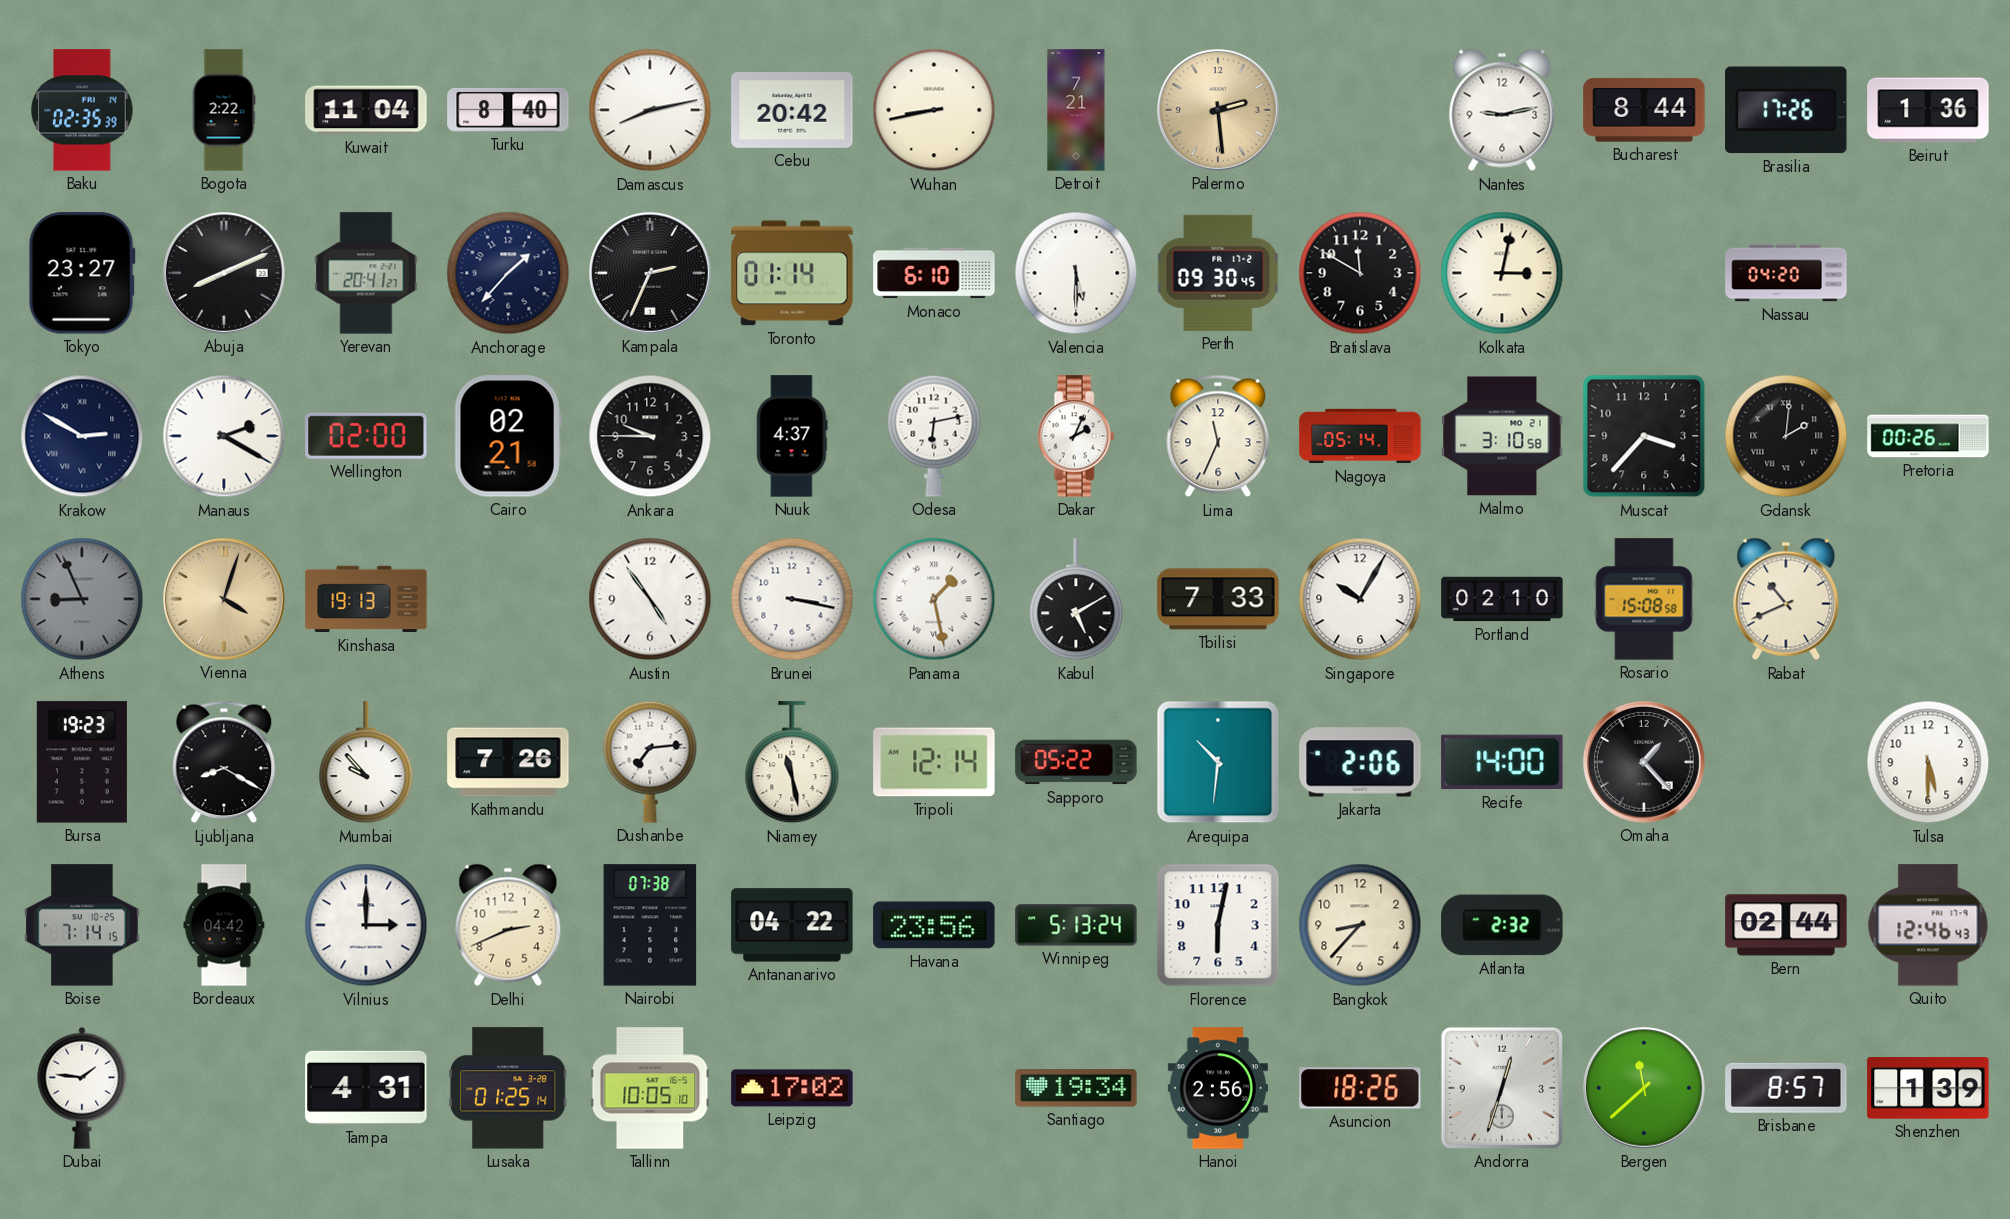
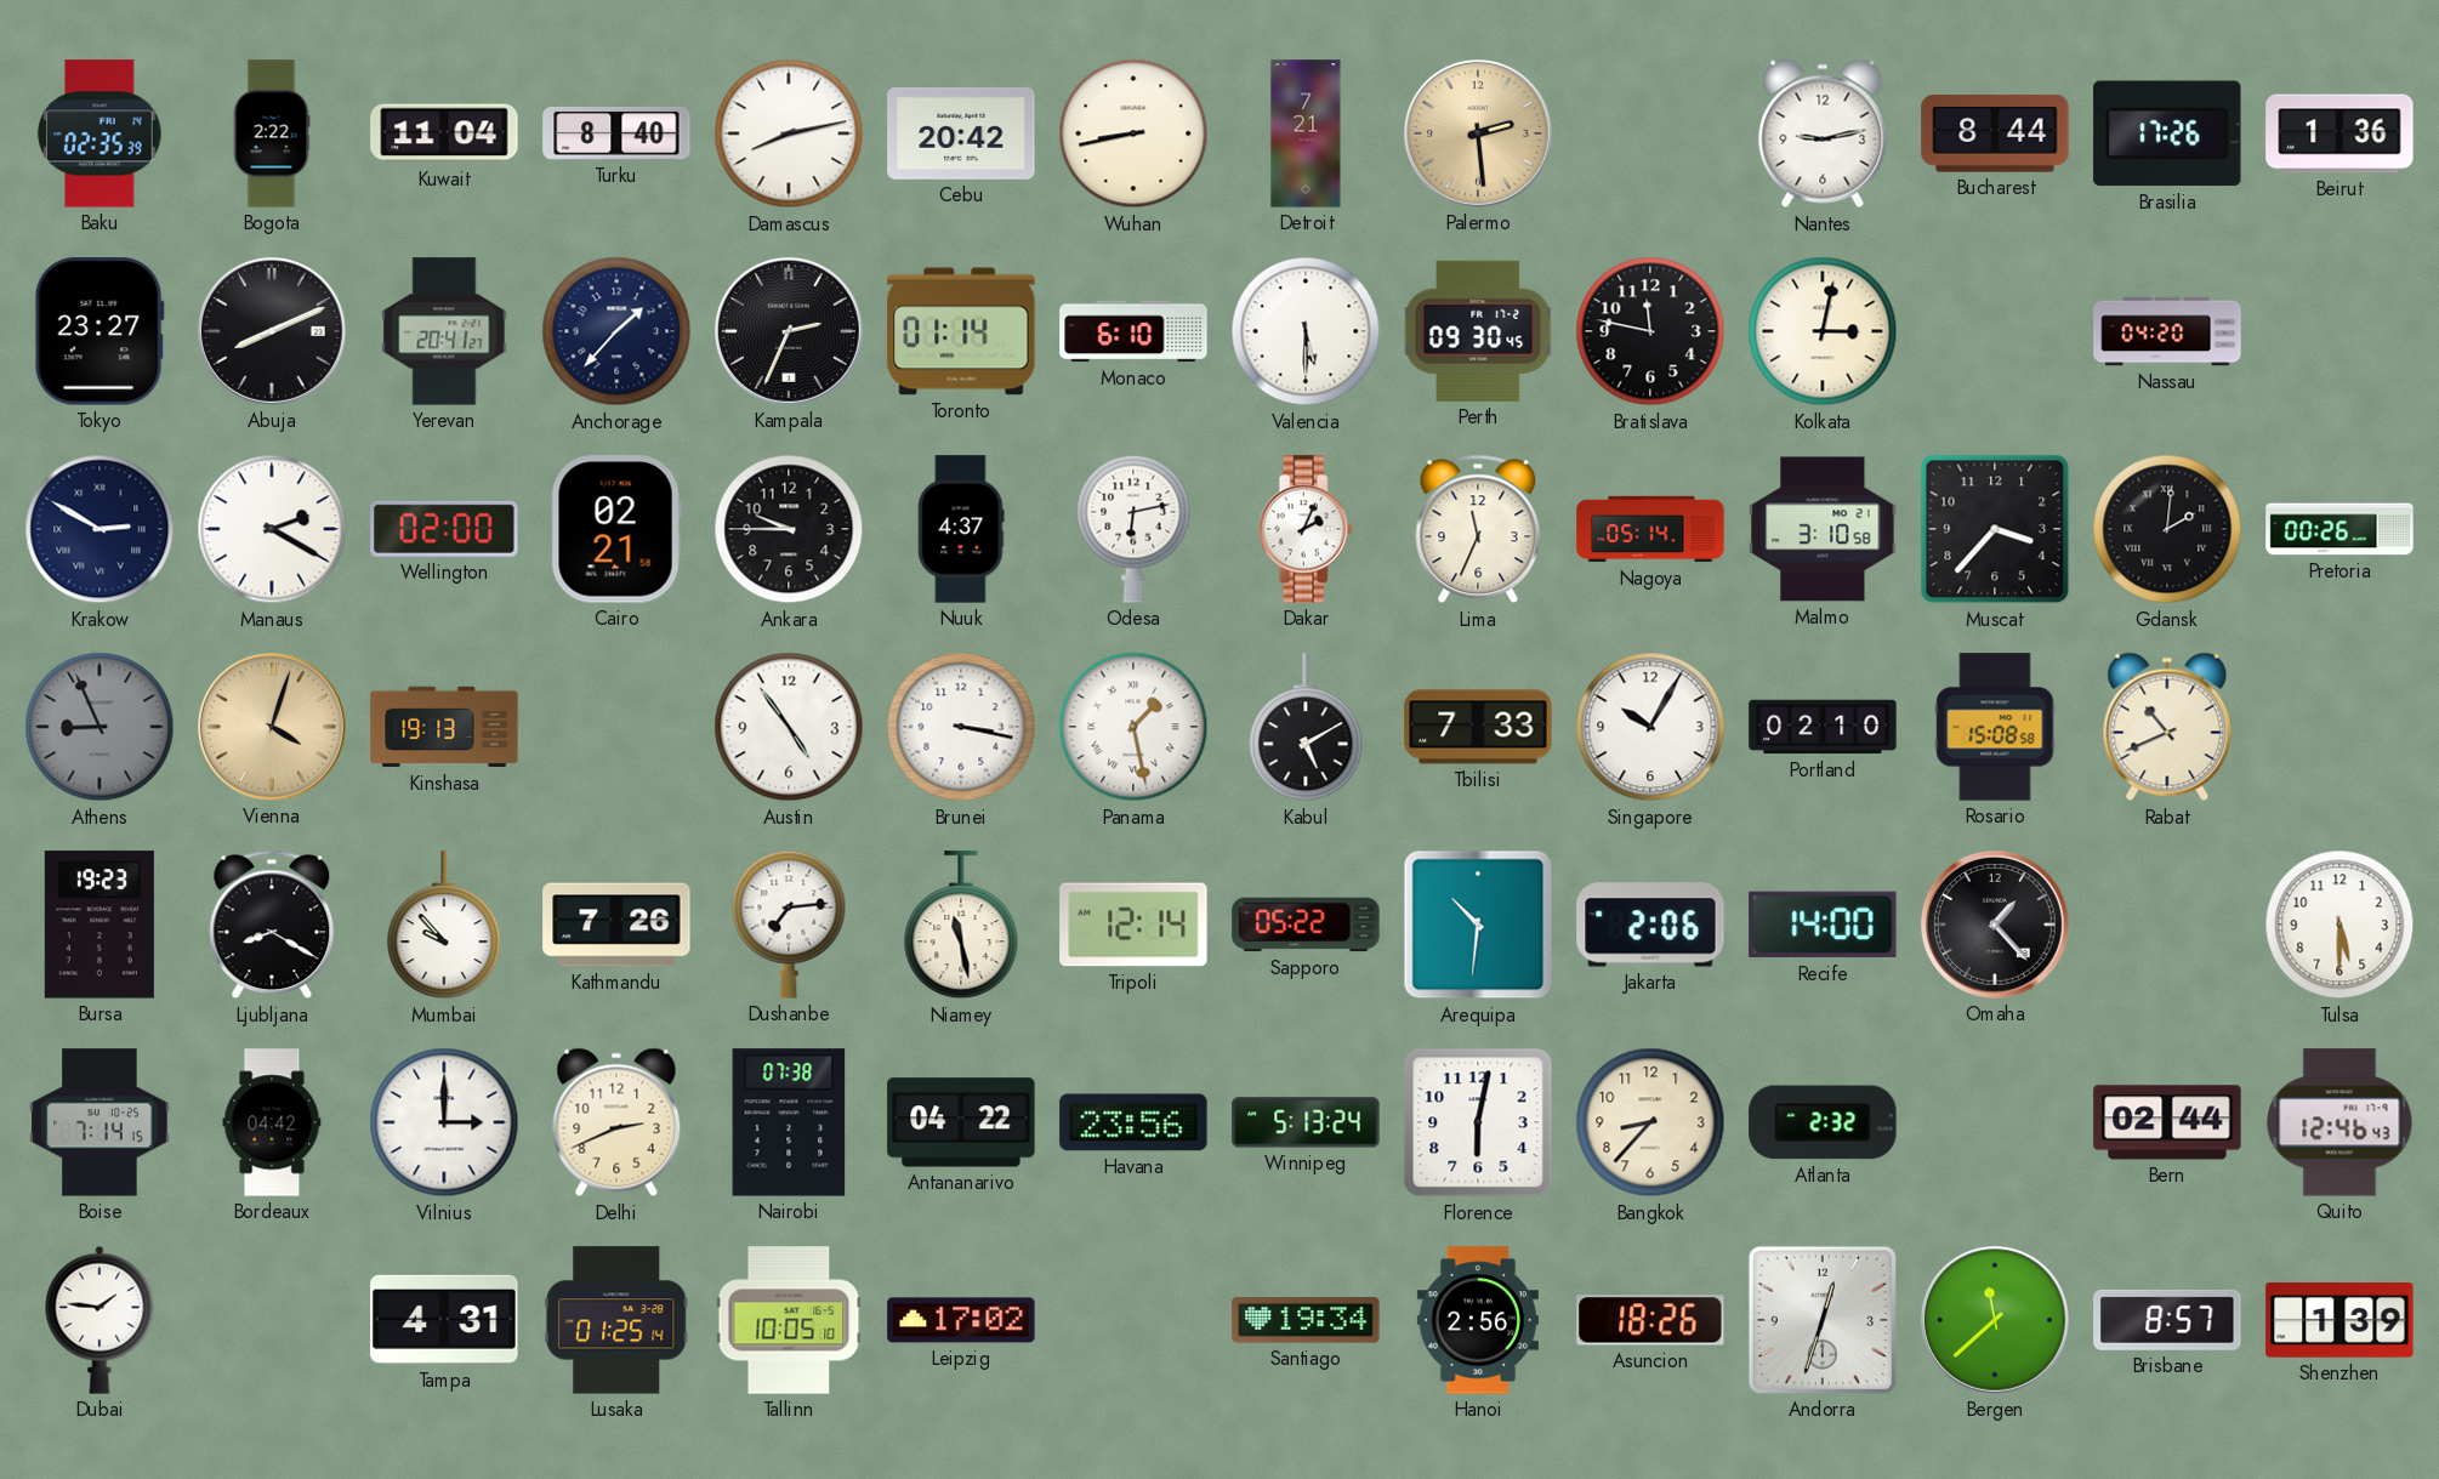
Bratislava: 11:50 -> 11:47
